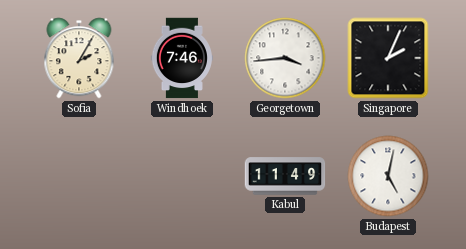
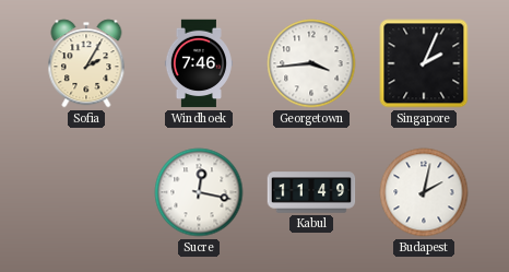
Sucre: none -> 12:17
Budapest: 5:02 -> 2:02
